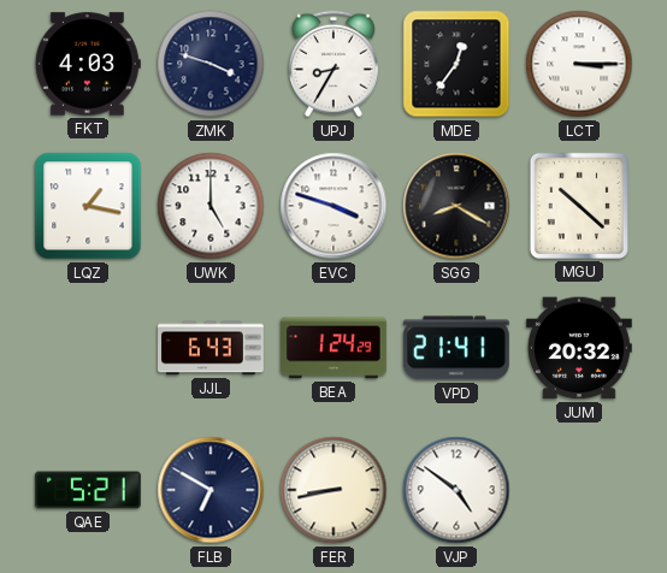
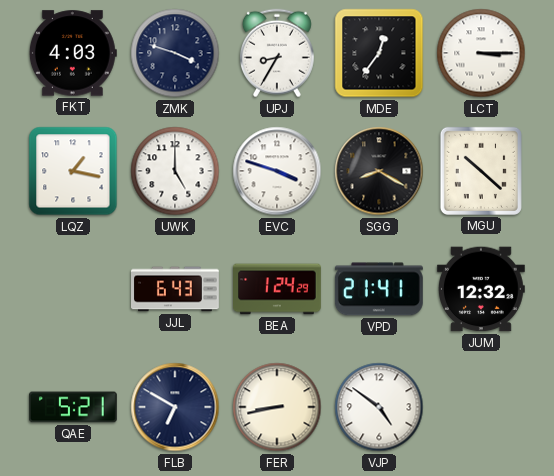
JUM: 20:32 -> 12:32
